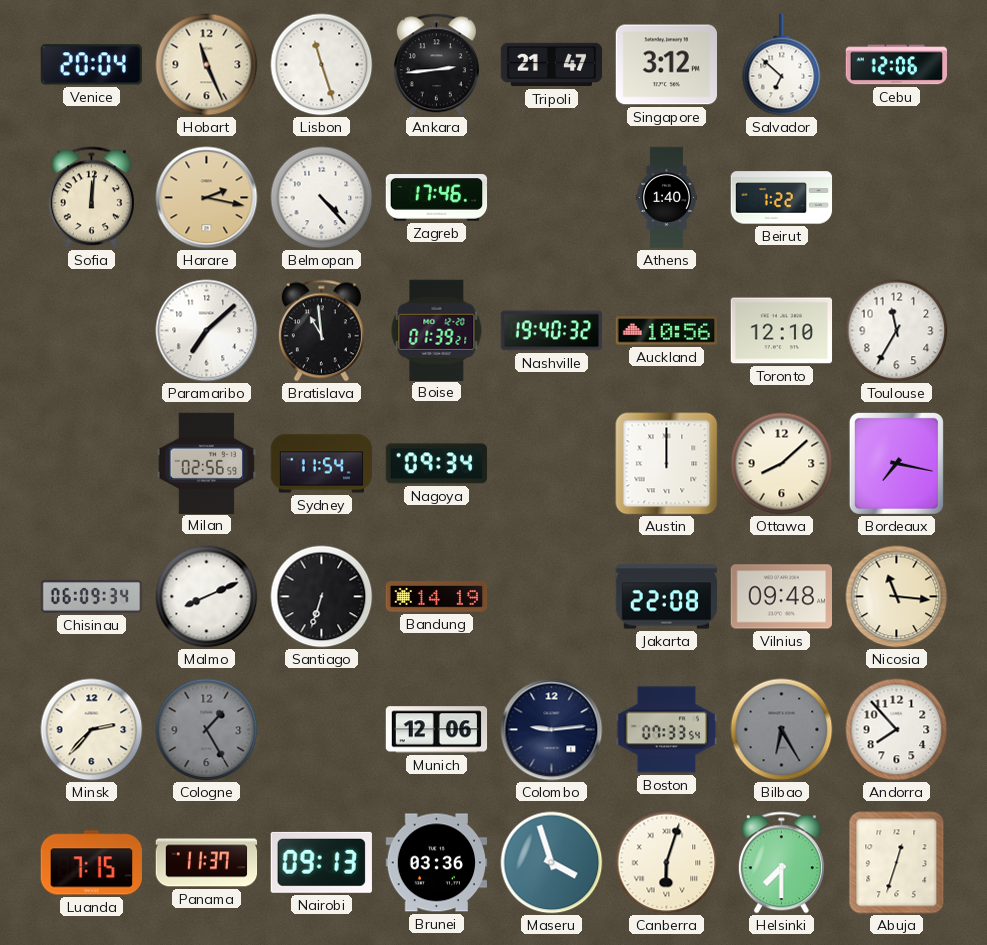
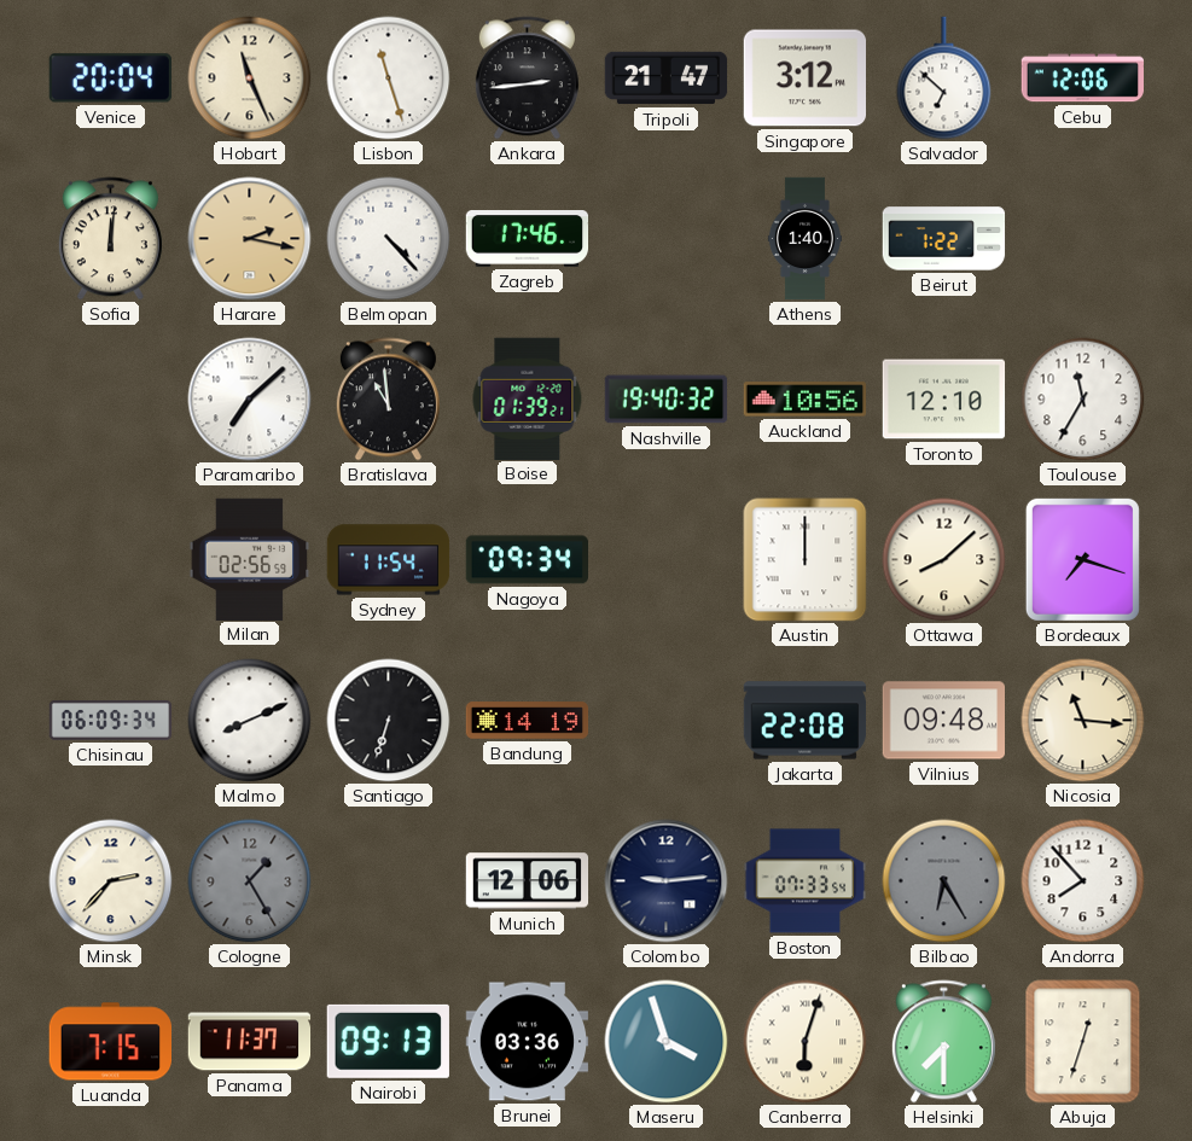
Bordeaux: 7:17 -> 7:18
